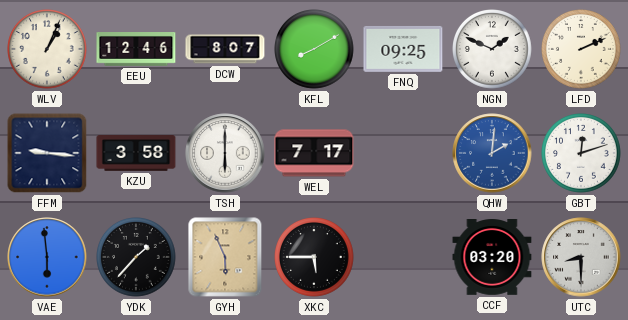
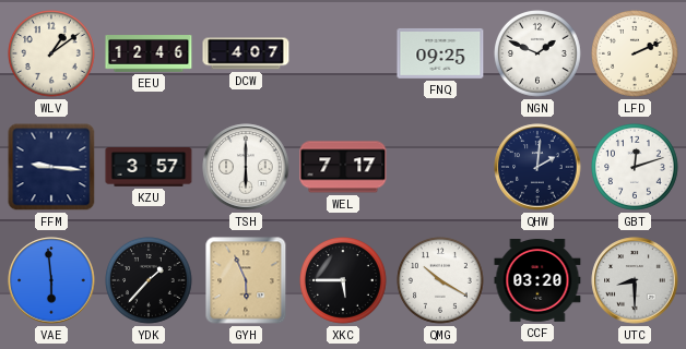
WLV: 1:04 -> 1:09
DCW: 8:07 -> 4:07
KFL: 8:10 -> none
KZU: 3:58 -> 3:57
QHW dial: blue -> navy
QMG: none -> 10:20
